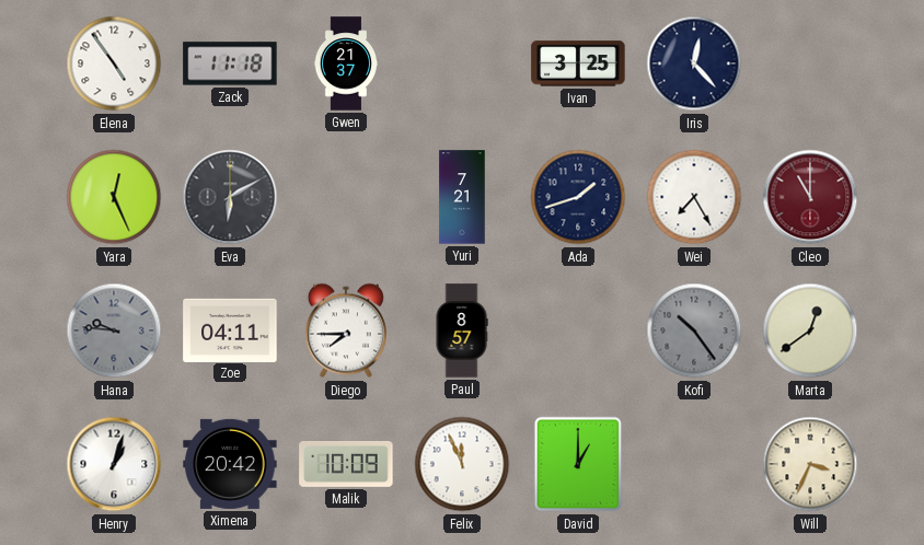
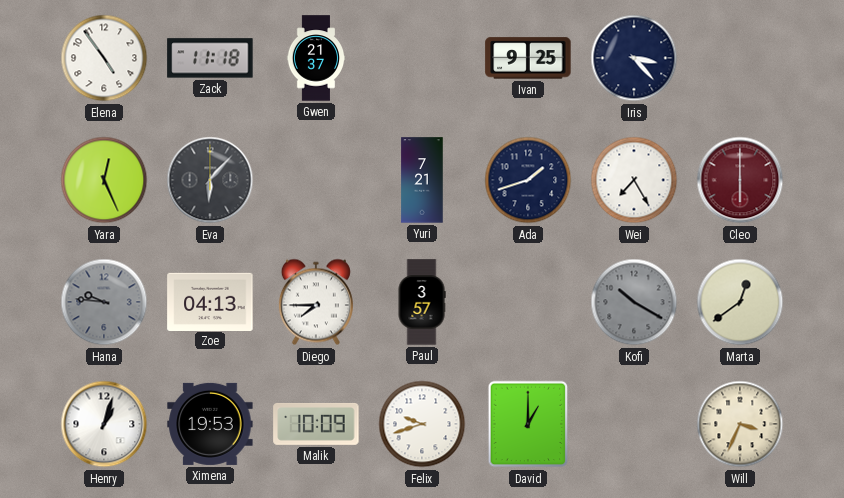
Ivan: 3:25 -> 9:25
Iris: 12:23 -> 3:23
Eva: 6:10 -> 6:07
Cleo: 11:00 -> 6:00
Zoe: 04:11 -> 04:13
Paul: 8:57 -> 3:57
Kofi: 10:24 -> 10:20
Ximena: 20:42 -> 19:53
Felix: 11:56 -> 9:42
